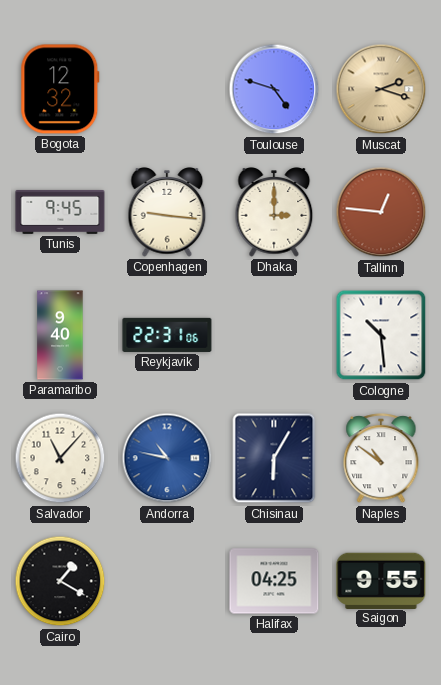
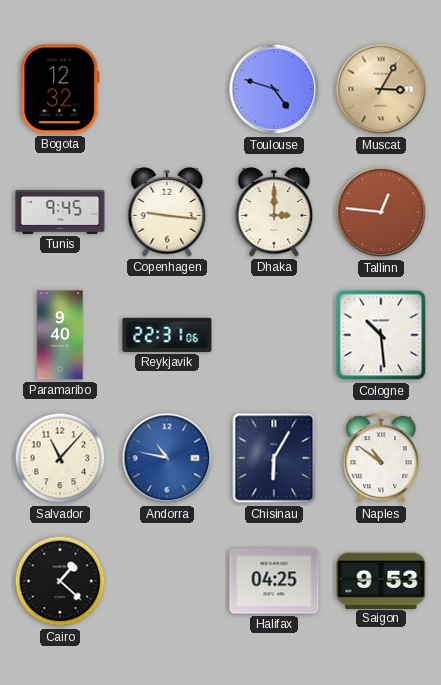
Muscat: 2:18 -> 3:05
Cairo: 1:20 -> 1:22
Saigon: 9:55 -> 9:53
